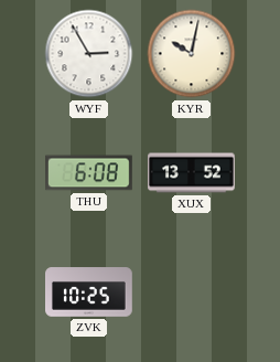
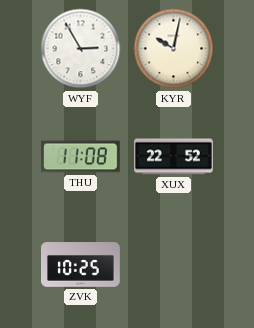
THU: 6:08 -> 11:08
XUX: 13:52 -> 22:52
